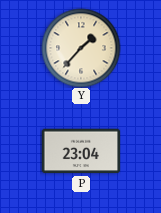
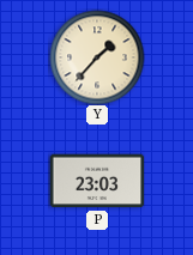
P: 23:04 -> 23:03
